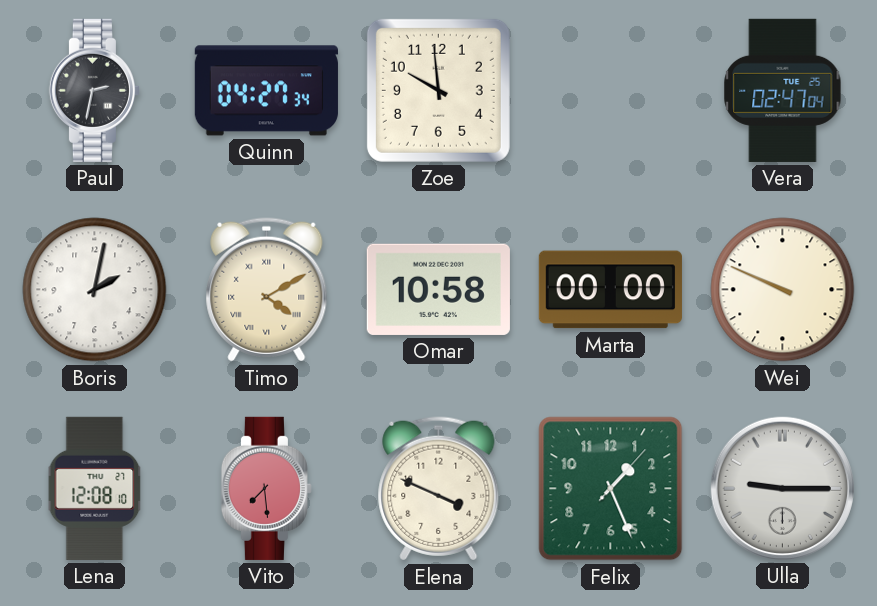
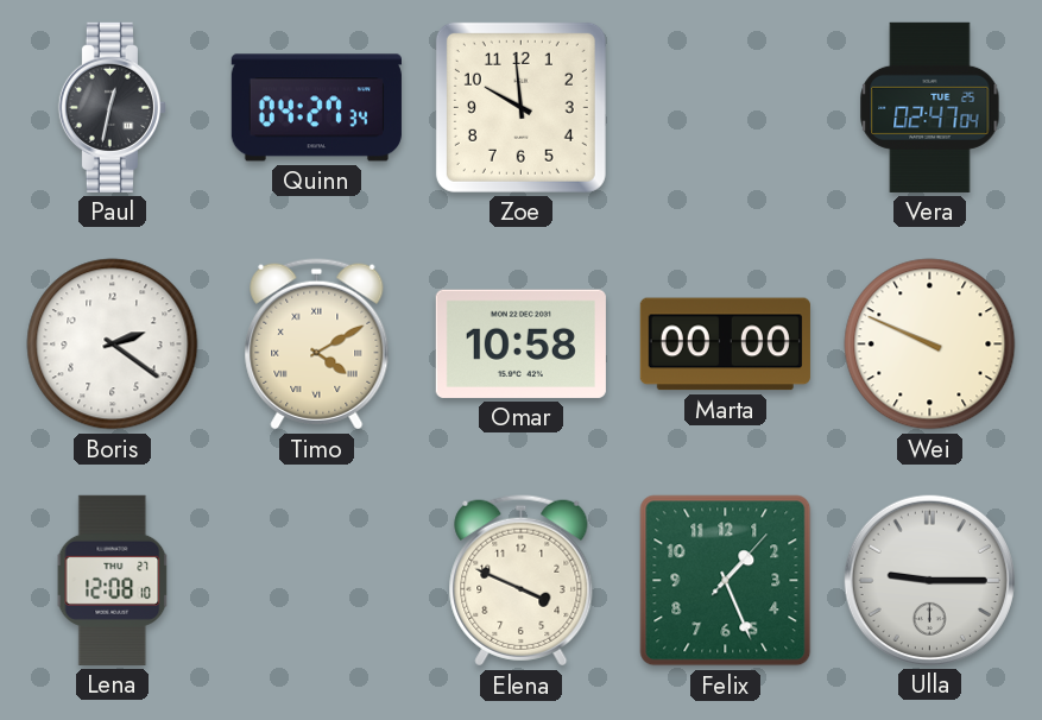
Paul: 2:32 -> 12:32
Boris: 2:02 -> 2:21
Vito: 7:29 -> none
